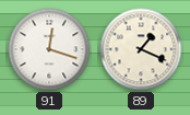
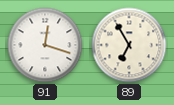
89: 1:19 -> 6:55
